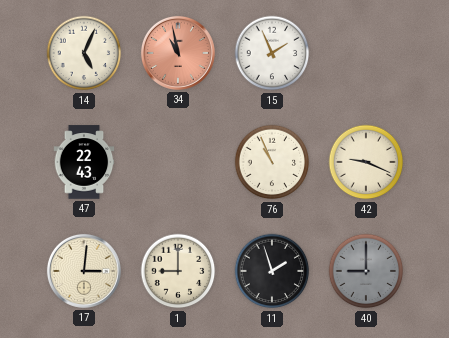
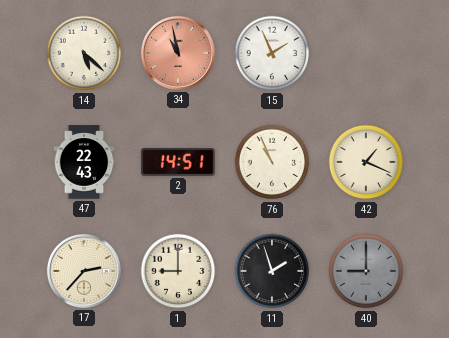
14: 5:04 -> 5:22
2: none -> 14:51
42: 9:19 -> 1:19
17: 3:01 -> 2:37
